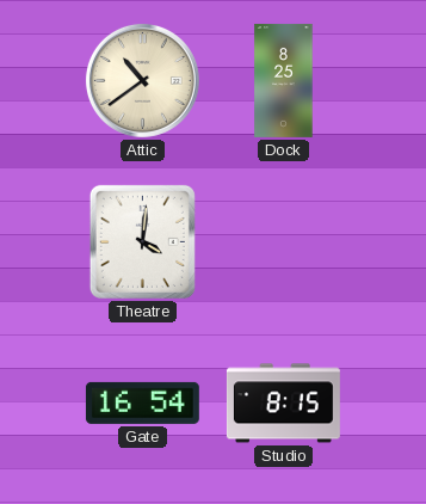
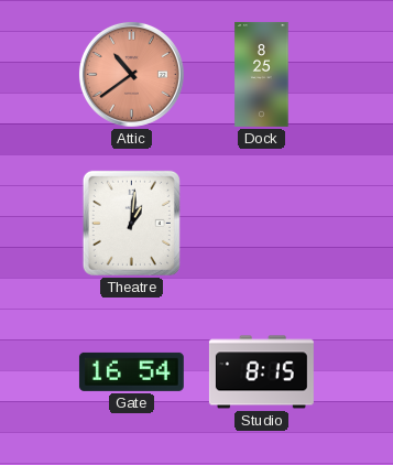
Attic dial: cream -> salmon
Theatre: 4:01 -> 1:01
